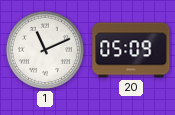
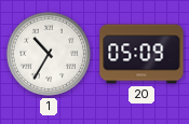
1: 11:11 -> 10:35
